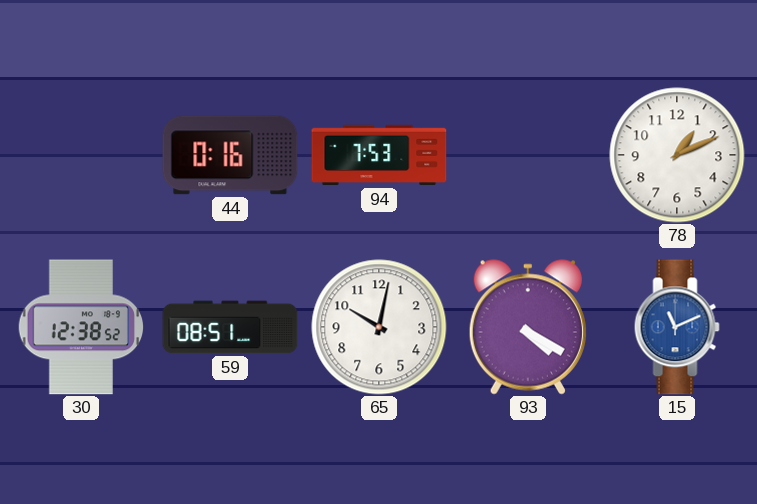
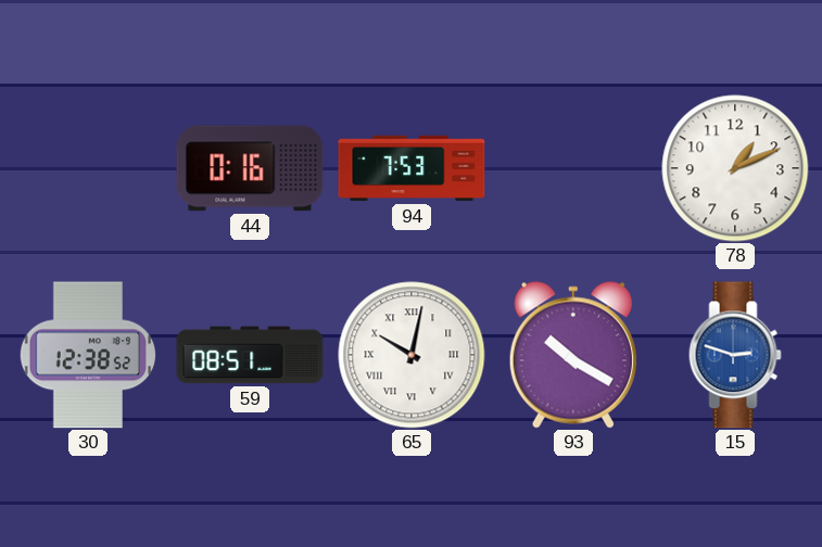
65 numerals: Arabic -> Roman
93: 4:20 -> 10:20
15: 11:11 -> 2:48
